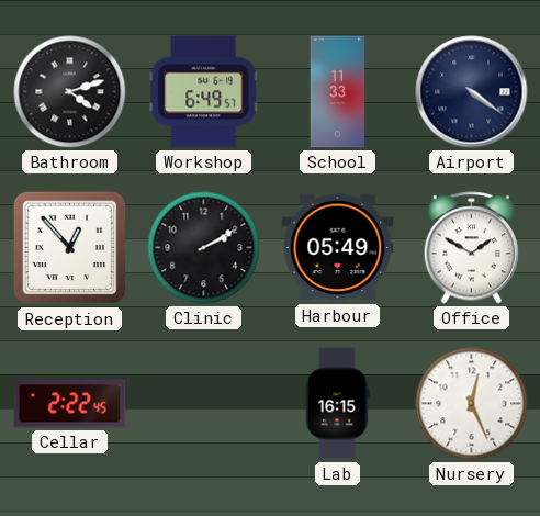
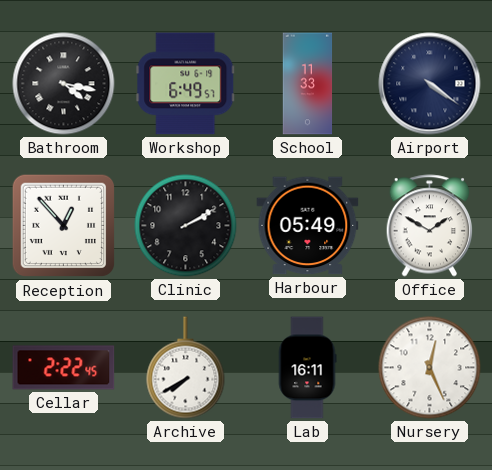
Bathroom: 4:12 -> 4:17
Archive: none -> 7:40
Lab: 16:15 -> 16:11
